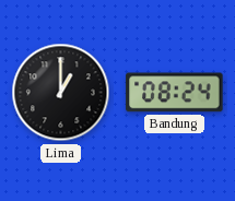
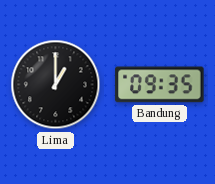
Bandung: 08:24 -> 09:35
